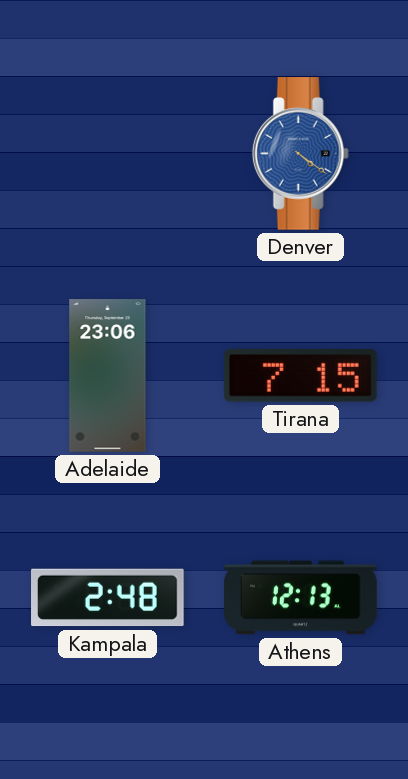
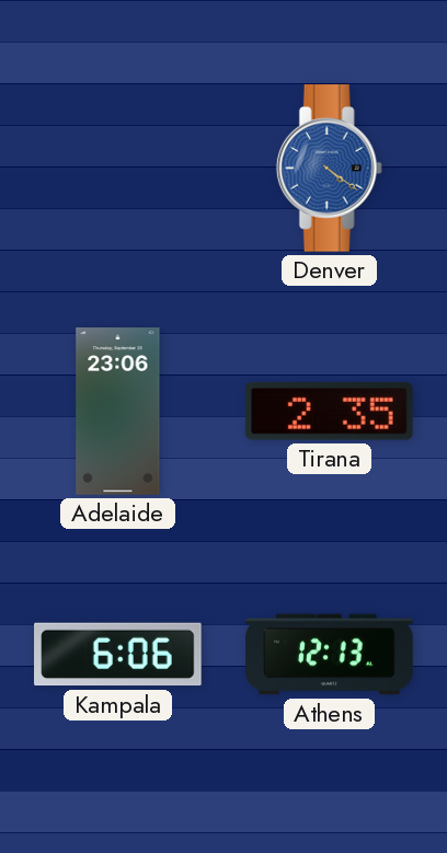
Tirana: 7:15 -> 2:35
Kampala: 2:48 -> 6:06
